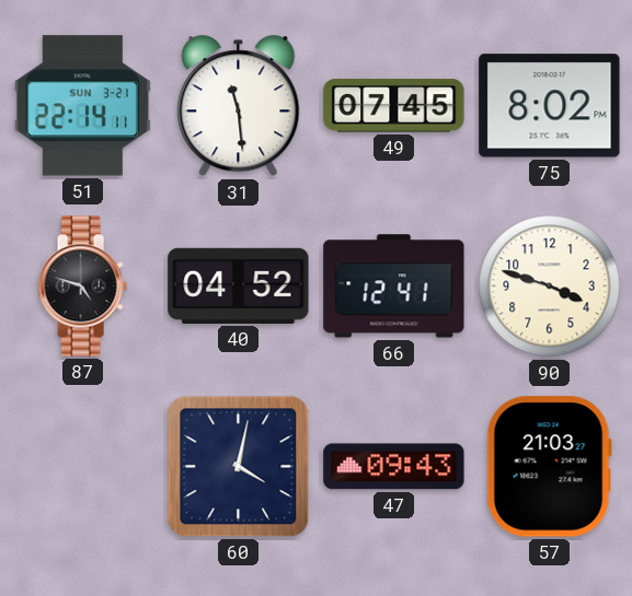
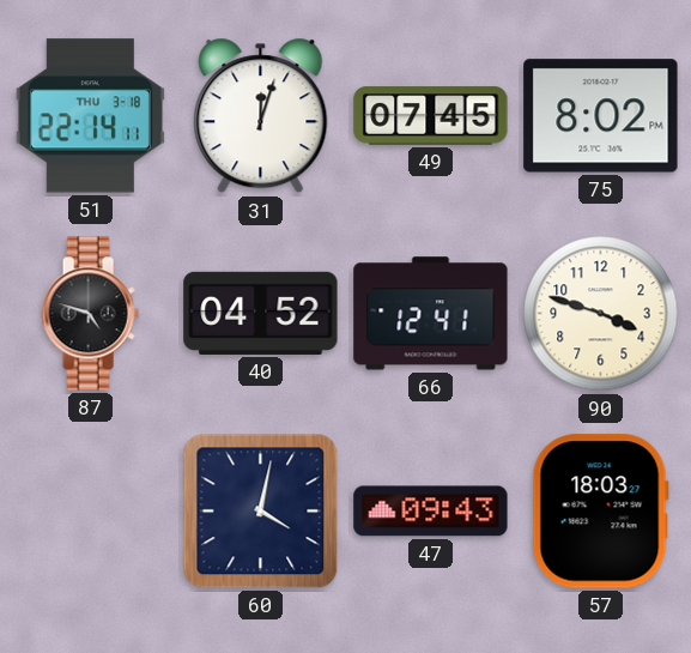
51 date: SUN 3-21 -> THU 3-18
31: 11:29 -> 12:03
57: 21:03 -> 18:03
